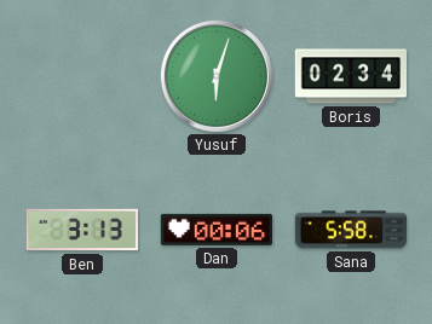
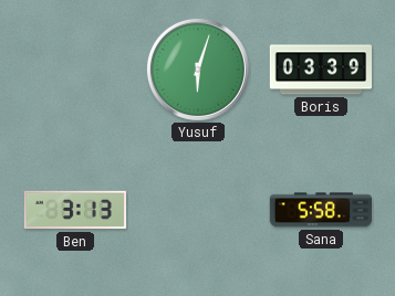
Boris: 02:34 -> 03:39
Dan: 00:06 -> none
